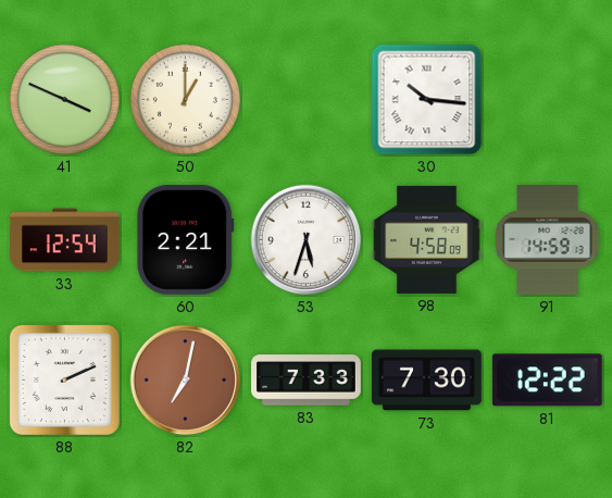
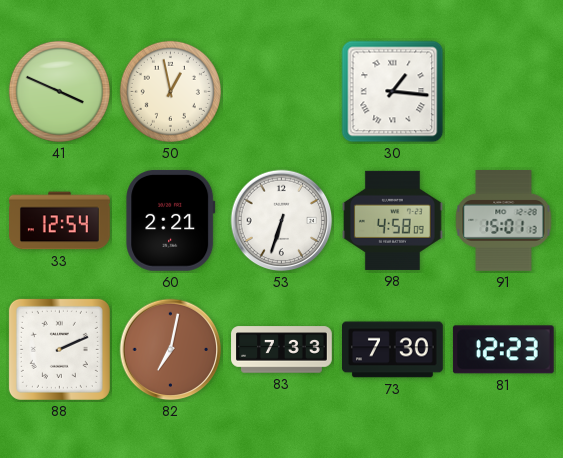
50: 1:00 -> 12:58
30: 10:16 -> 1:16
53: 5:33 -> 6:33
91: 14:59 -> 15:01
81: 12:22 -> 12:23
